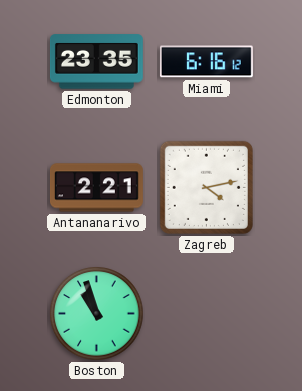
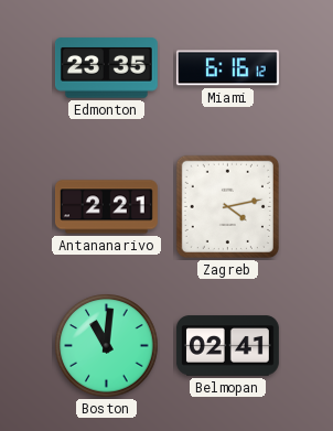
Boston: 10:57 -> 11:01
Belmopan: none -> 02:41
